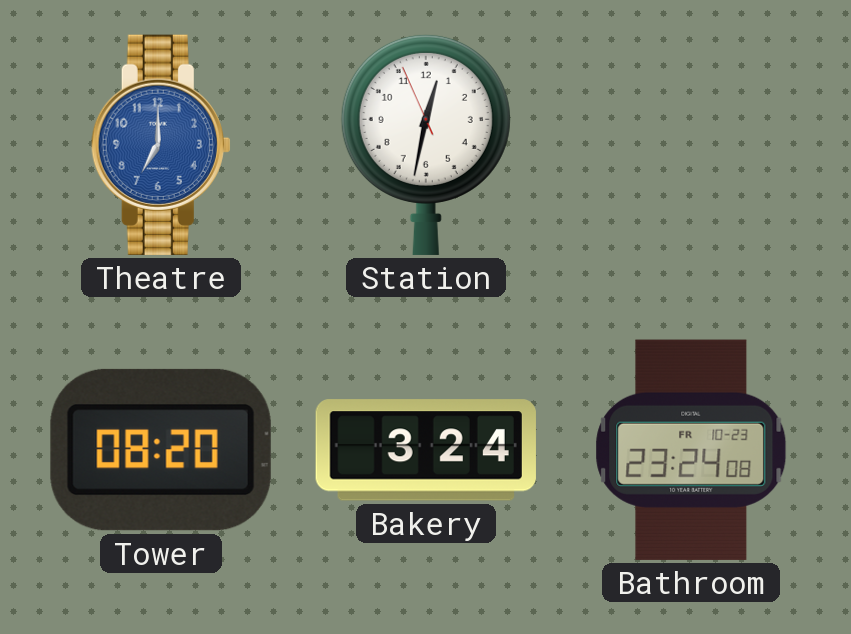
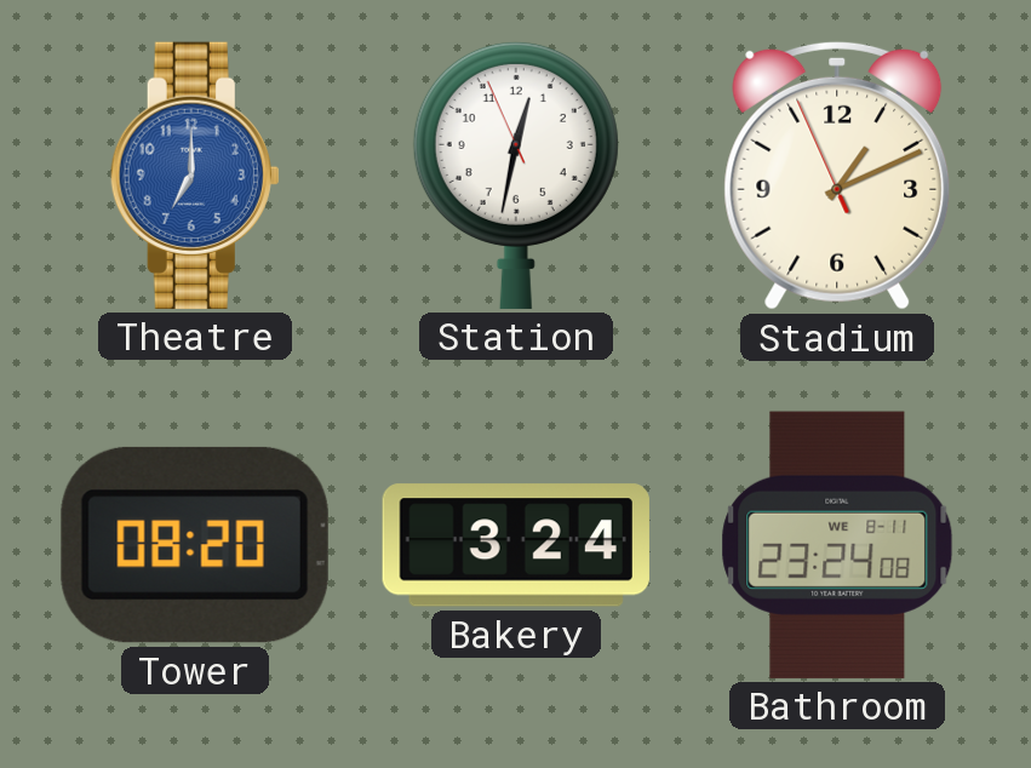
Stadium: none -> 1:10
Bathroom date: FR 10-23 -> WE 8-11
